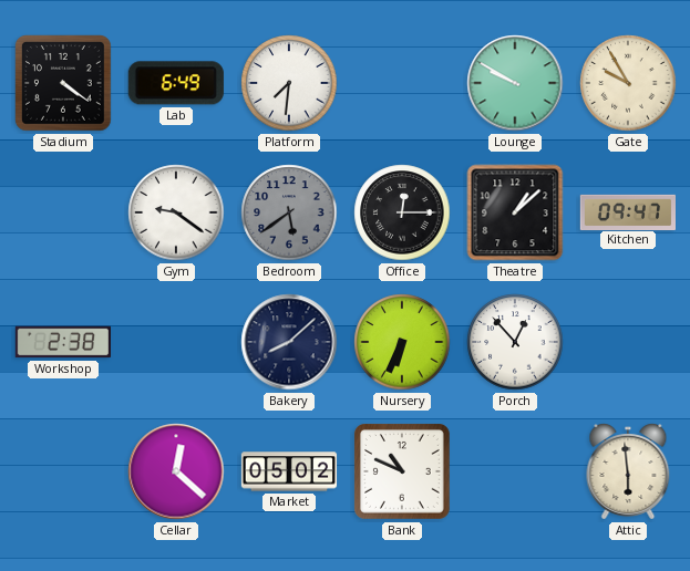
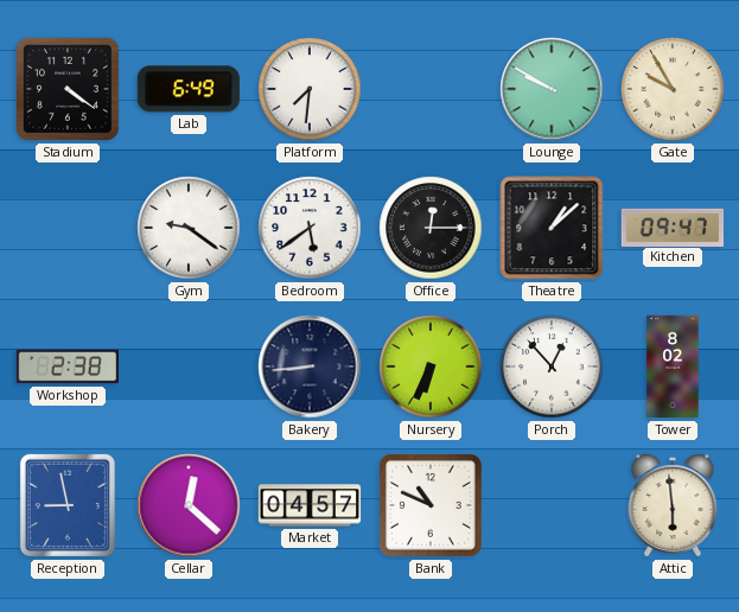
Bedroom dial: grey -> white
Bakery: 8:08 -> 8:44
Tower: none -> 8:02
Reception: none -> 8:58
Market: 05:02 -> 04:57
